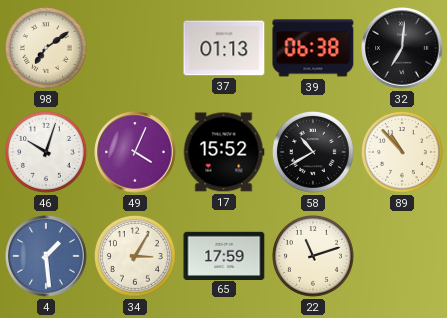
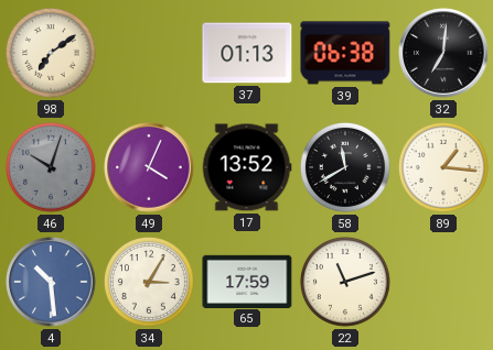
46 dial: white -> grey
17: 15:52 -> 13:52
58: 10:40 -> 11:40
89: 10:53 -> 1:16
4: 1:29 -> 10:29
